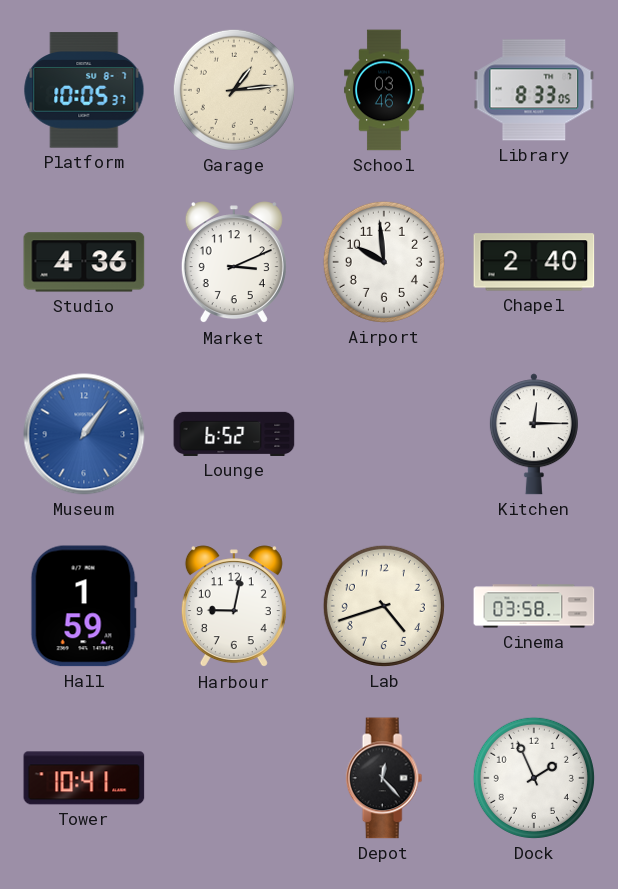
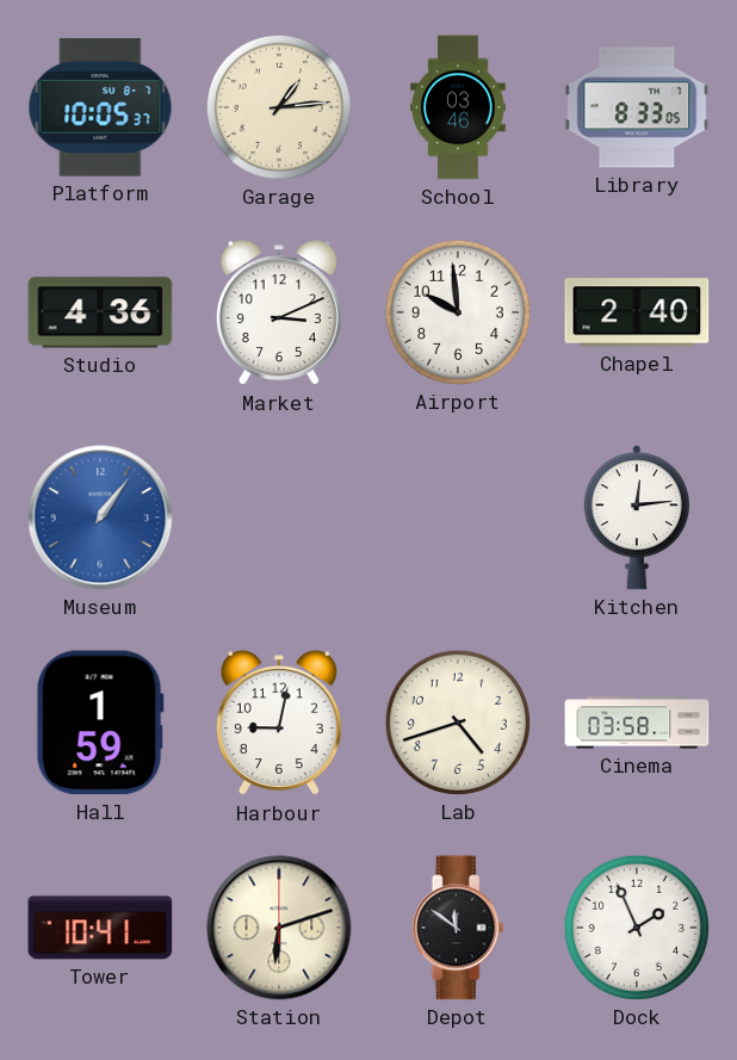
Lounge: 6:52 -> none
Kitchen: 12:15 -> 12:14
Station: none -> 6:12
Depot: 12:23 -> 11:51
